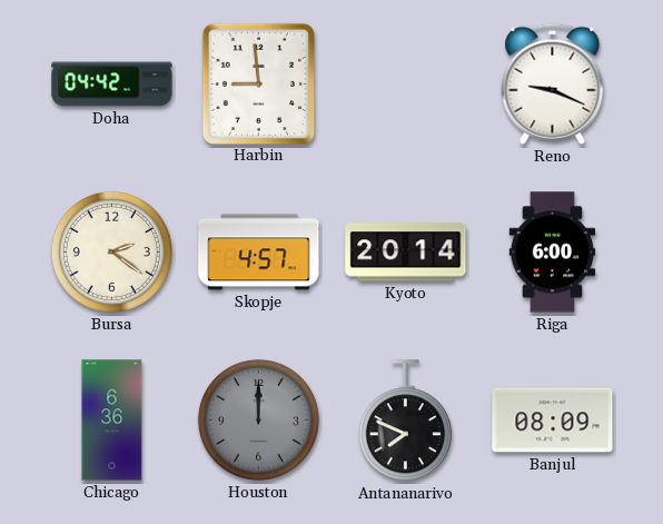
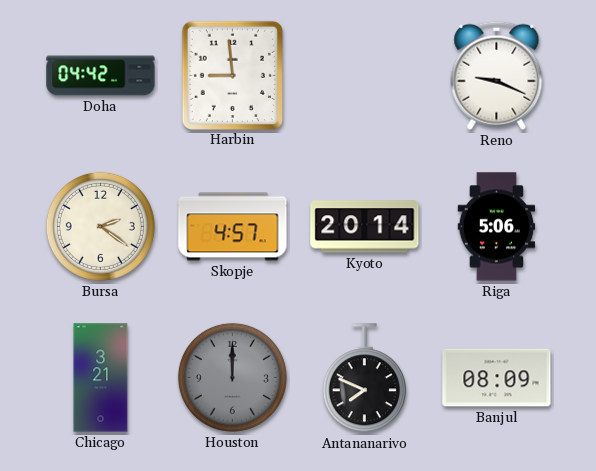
Riga: 6:00 -> 5:06
Chicago: 6:36 -> 3:21
